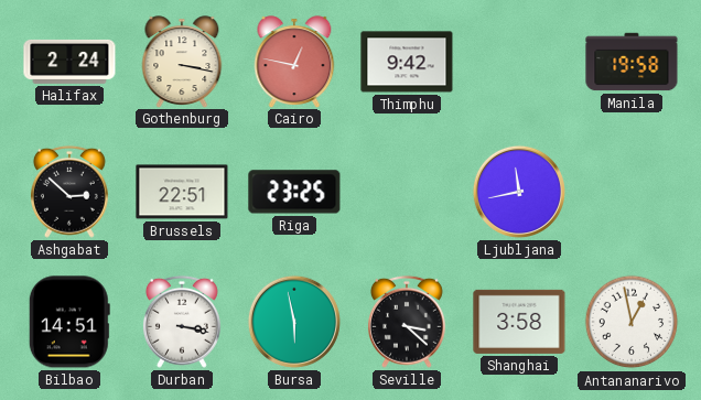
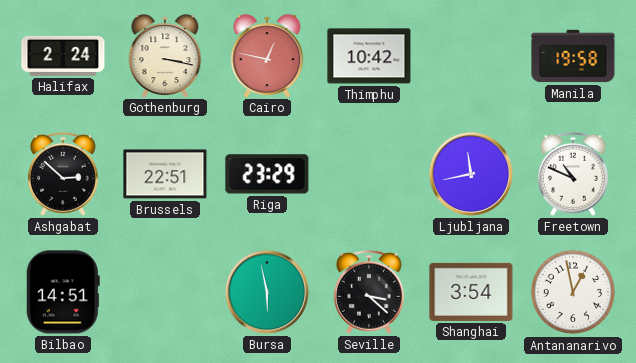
Thimphu: 9:42 -> 10:42
Riga: 23:25 -> 23:29
Freetown: none -> 10:49
Durban: 3:17 -> none
Shanghai: 3:58 -> 3:54
